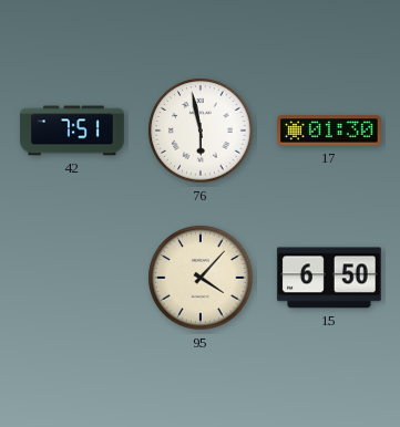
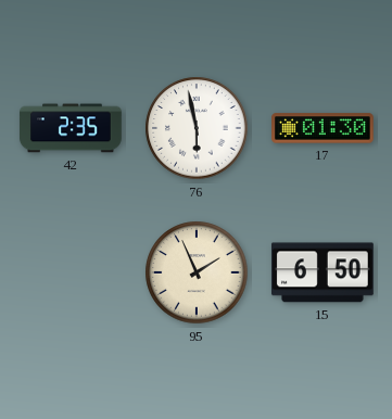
42: 7:51 -> 2:35
95: 4:07 -> 1:56
